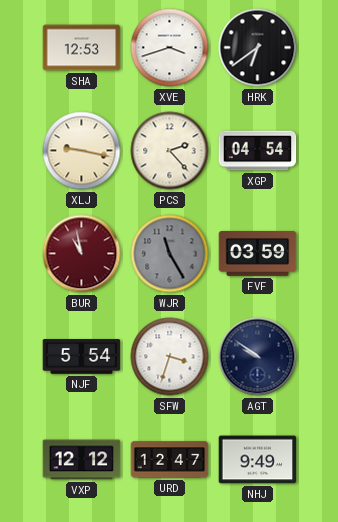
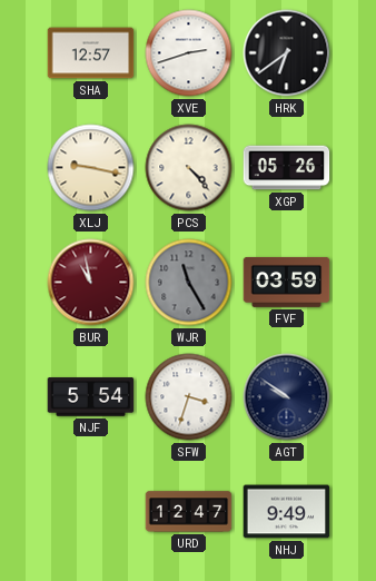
SHA: 12:53 -> 12:57
XVE: 3:42 -> 2:42
PCS: 2:23 -> 4:23
XGP: 04:54 -> 05:26
VXP: 12:12 -> none
